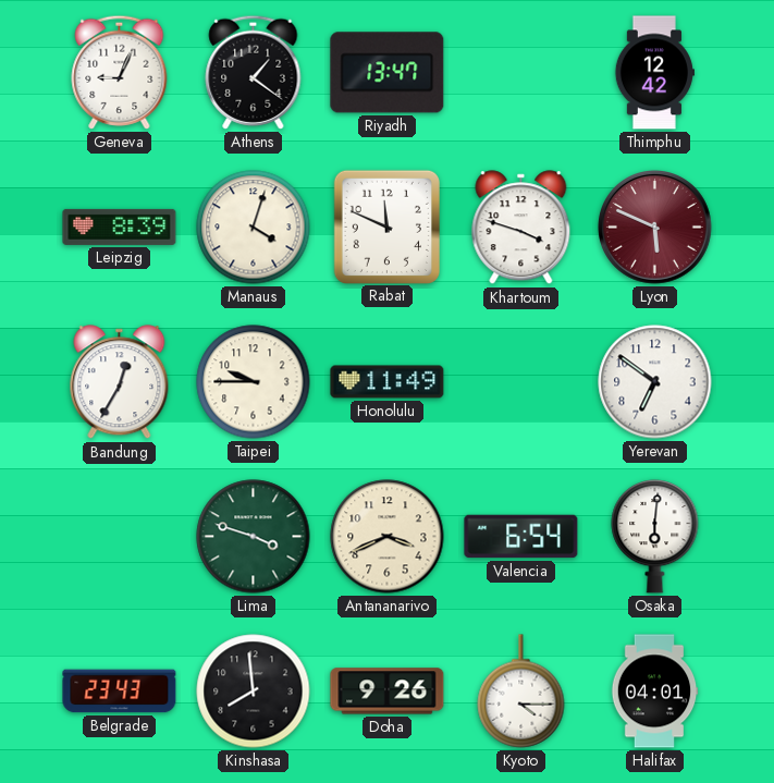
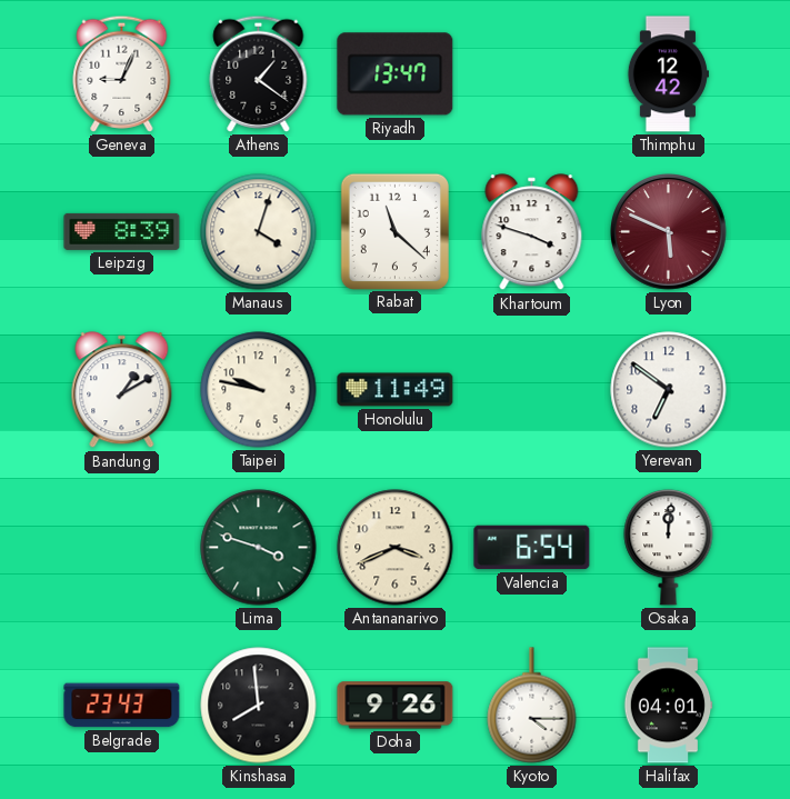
Rabat: 11:49 -> 11:22
Bandung: 12:35 -> 1:10
Taipei: 9:45 -> 9:47
Osaka: 6:01 -> 12:01
